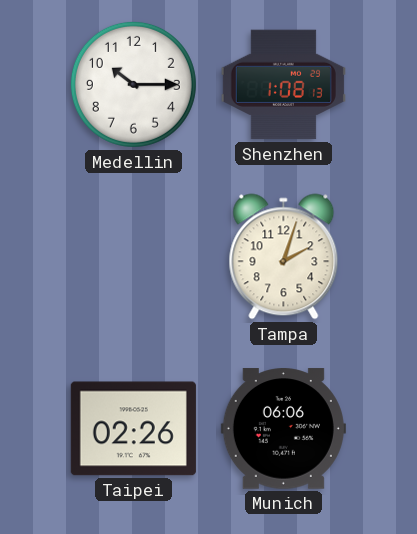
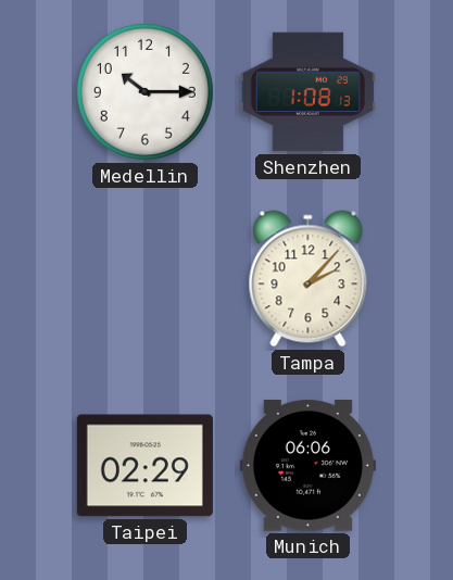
Tampa: 2:03 -> 2:07
Taipei: 02:26 -> 02:29
